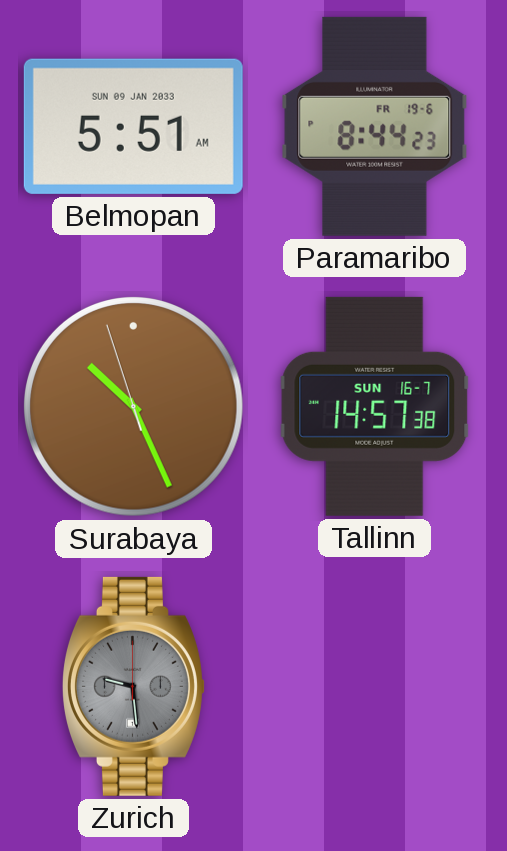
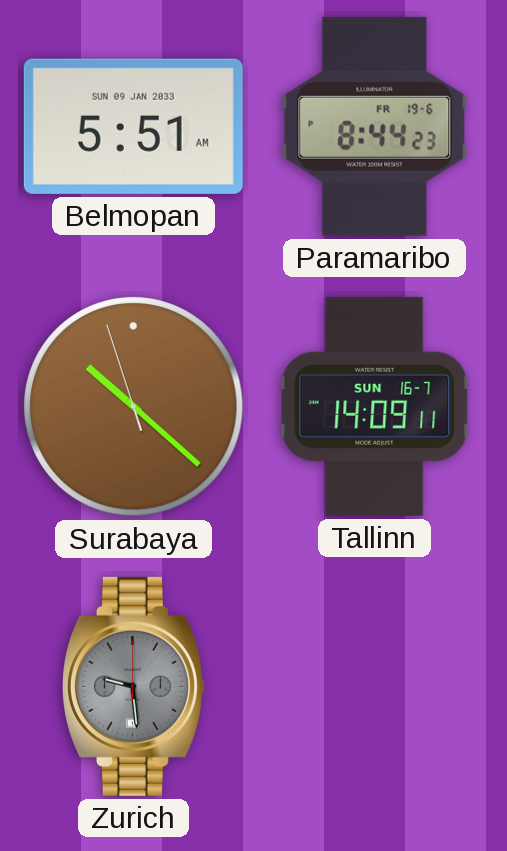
Surabaya: 10:25 -> 10:21
Tallinn: 14:57 -> 14:09
